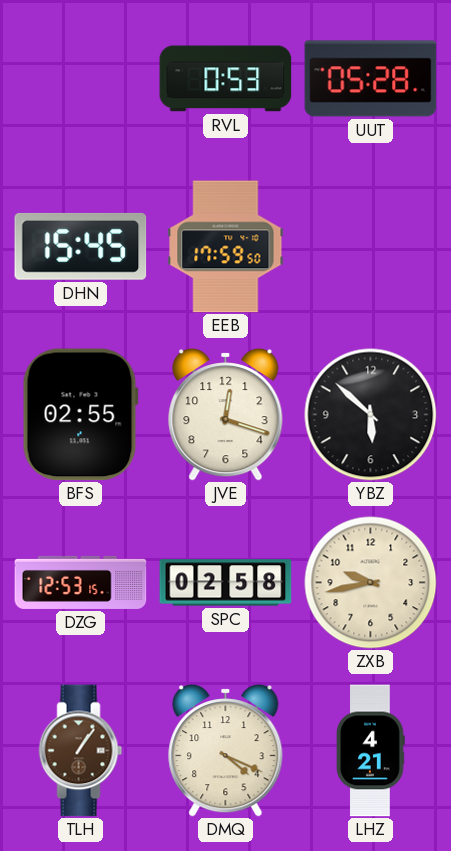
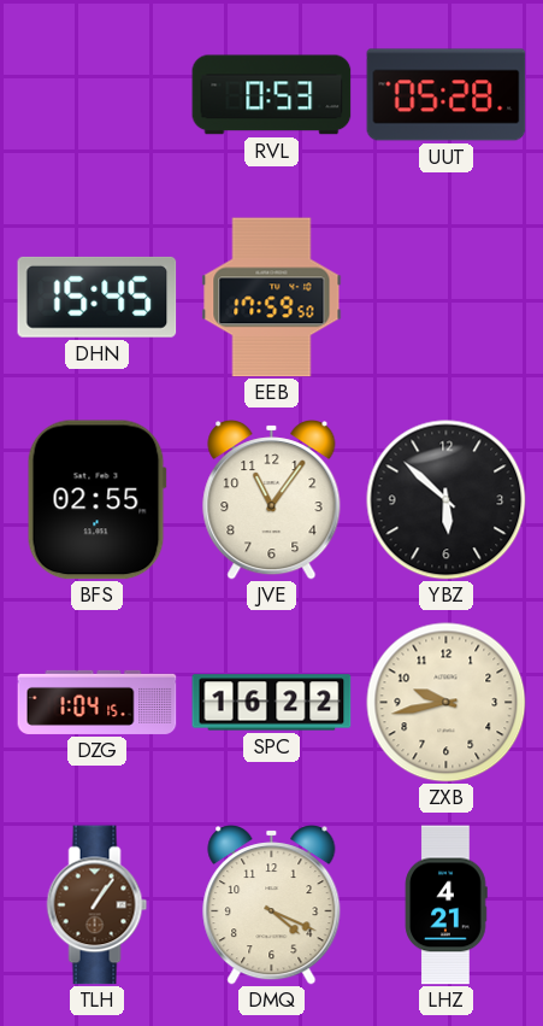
JVE: 12:18 -> 11:06
DZG: 12:53 -> 1:04
SPC: 02:58 -> 16:22
